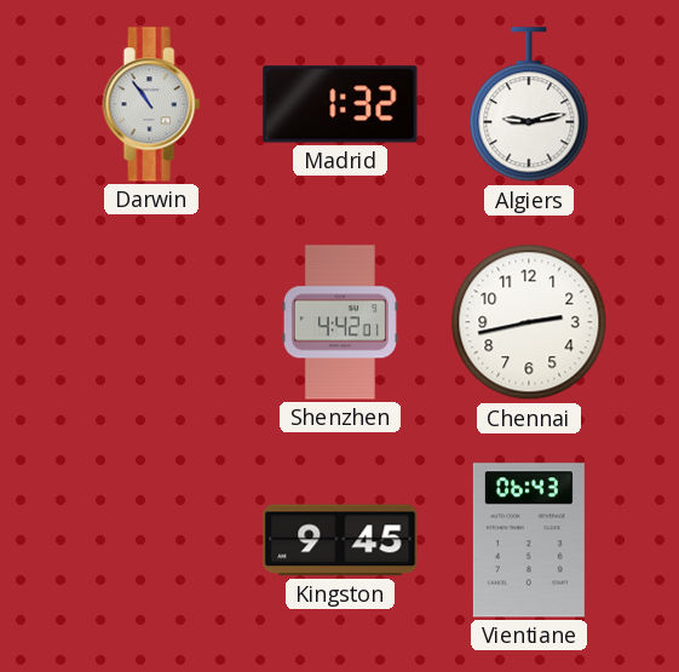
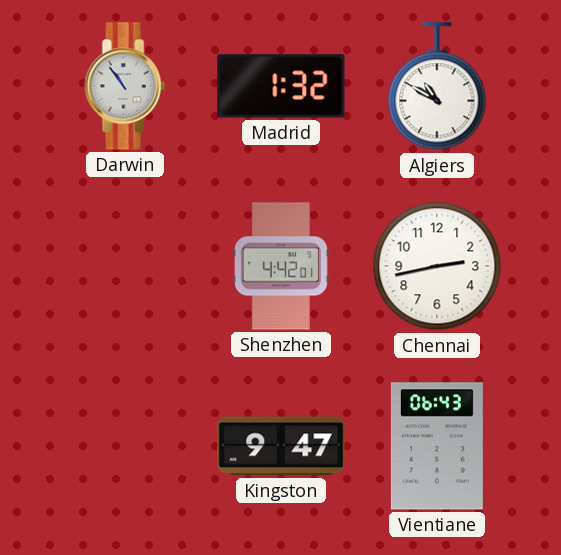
Algiers: 9:13 -> 10:50
Kingston: 9:45 -> 9:47
